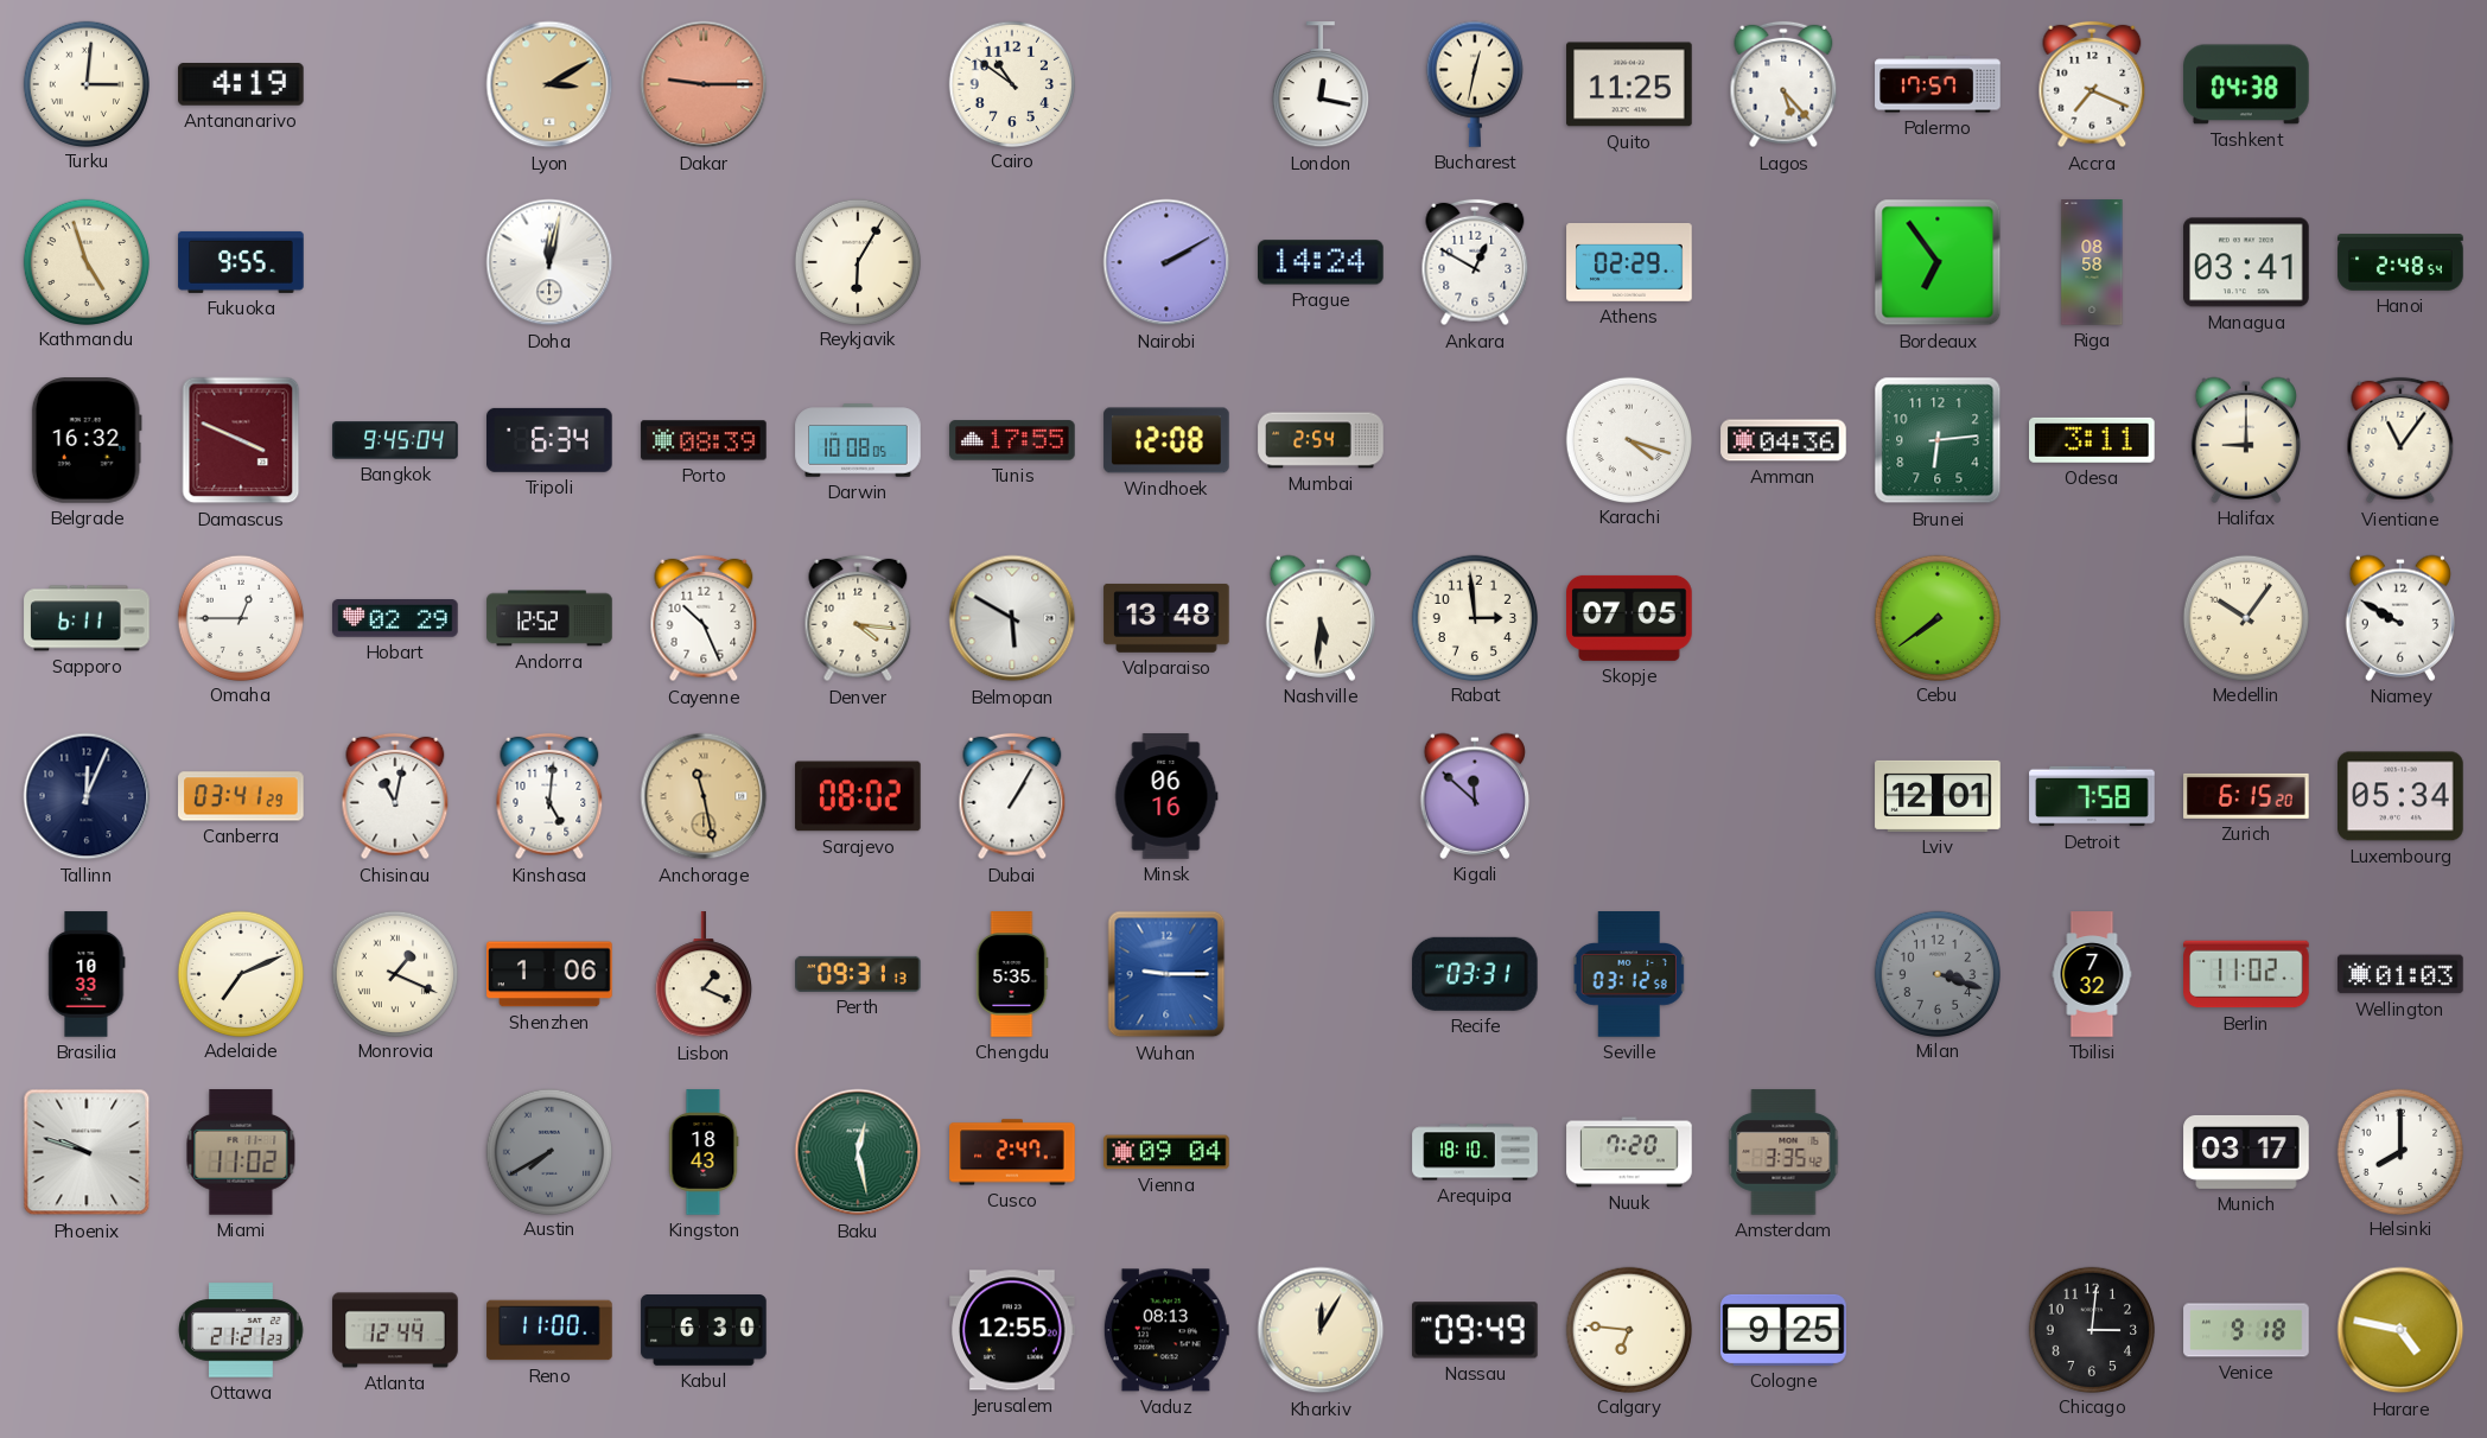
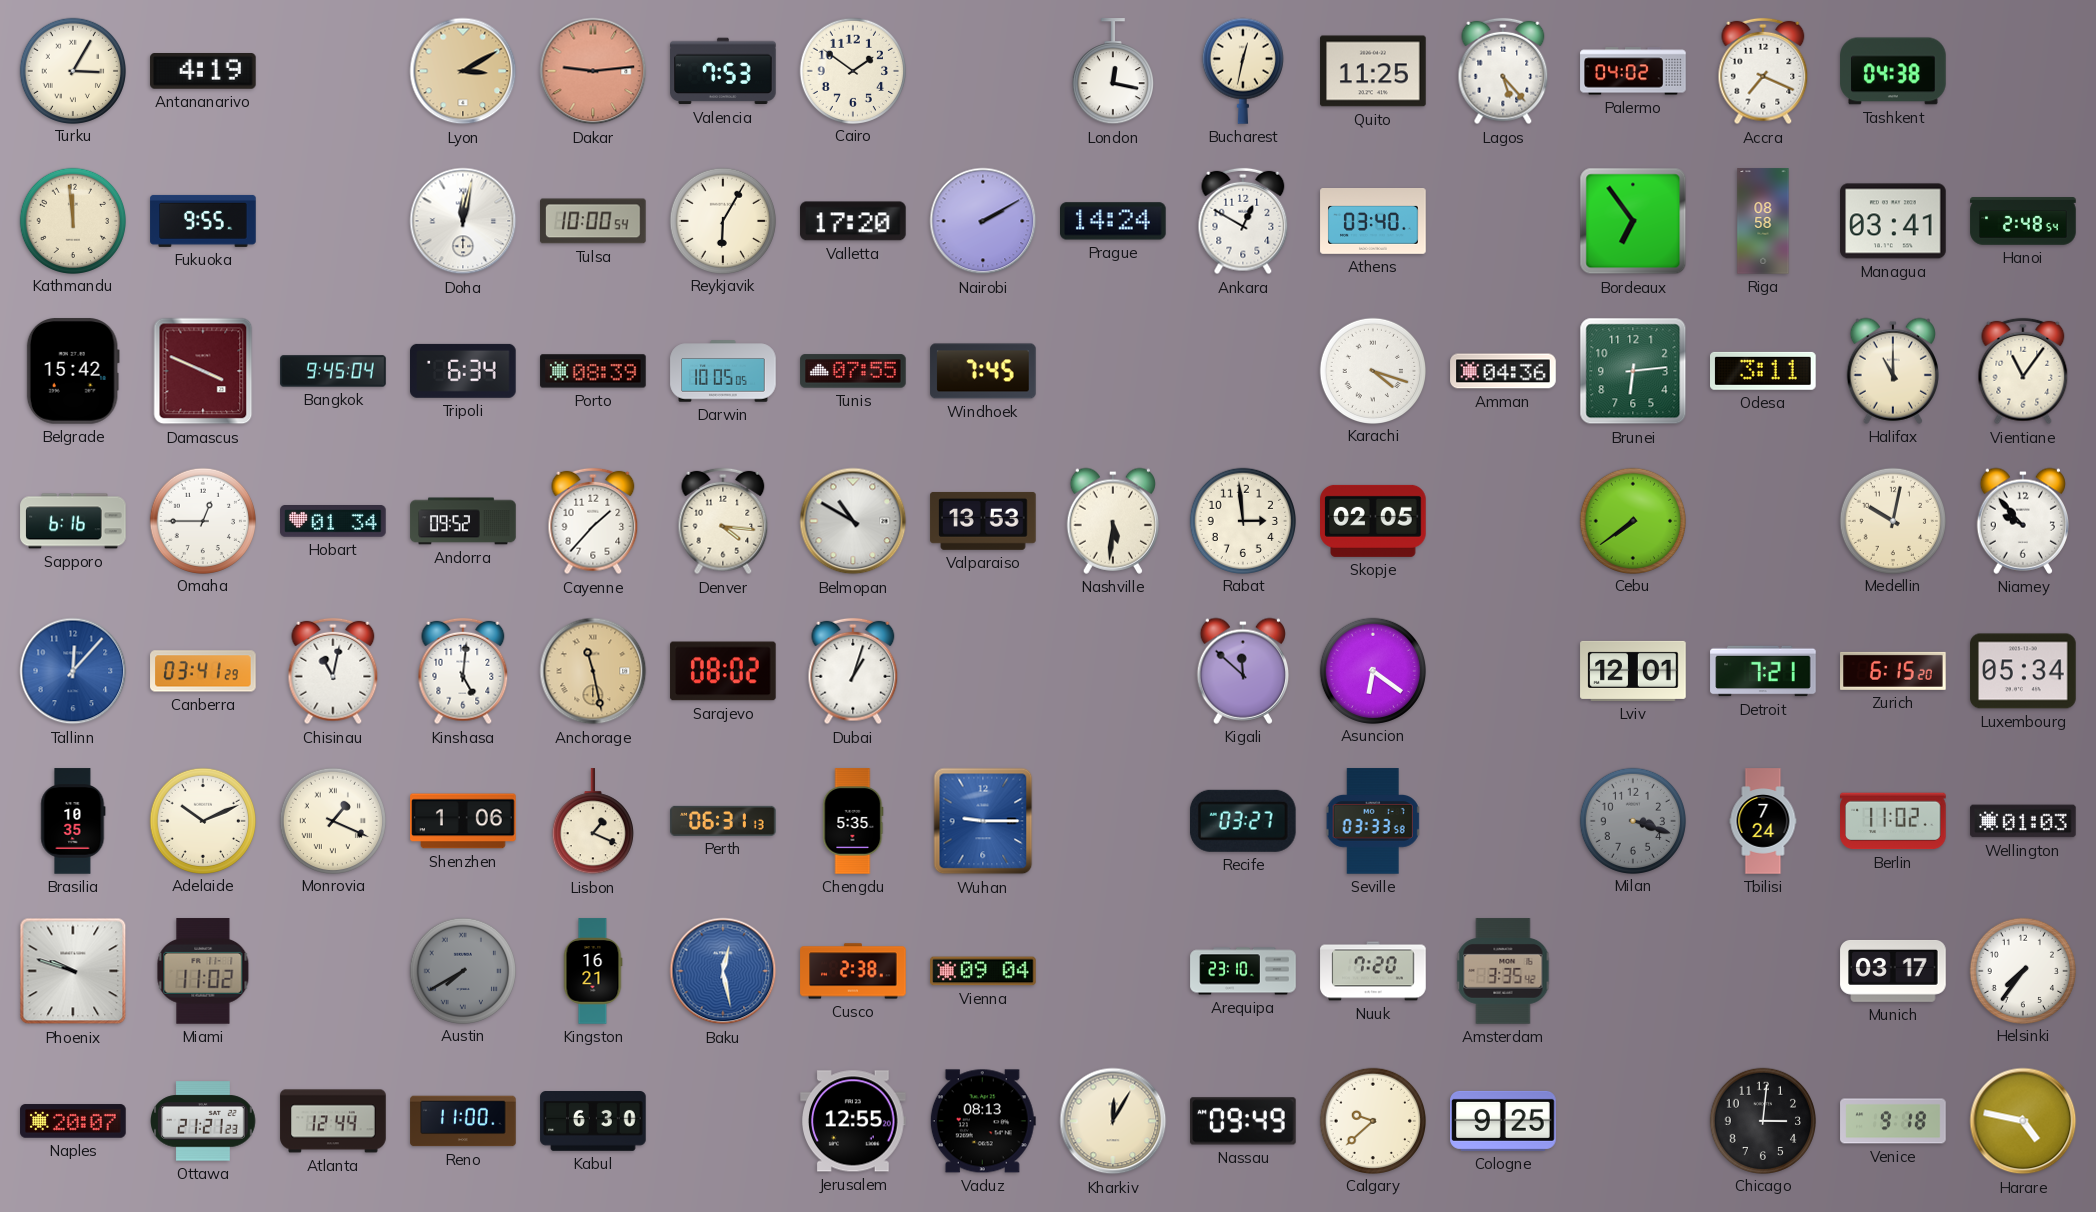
Turku: 3:01 -> 3:05
Dakar: 9:15 -> 9:14
Valencia: none -> 7:53
Cairo: 10:51 -> 1:51
Palermo: 17:57 -> 04:02
Kathmandu: 4:57 -> 11:59
Tulsa: none -> 10:00
Valletta: none -> 17:20
Athens: 02:29 -> 03:40
Belgrade: 16:32 -> 15:42
Darwin: 10:08 -> 10:05
Tunis: 17:55 -> 07:55
Windhoek: 12:08 -> 7:45
Mumbai: 2:54 -> none
Halifax: 9:00 -> 11:00
Sapporo: 6:11 -> 6:16
Hobart: 02:29 -> 01:34
Andorra: 12:52 -> 09:52
Cayenne: 10:26 -> 1:37
Belmopan: 5:50 -> 10:50
Valparaiso: 13:48 -> 13:53
Skopje: 07:05 -> 02:05
Medellin: 10:06 -> 10:02
Niamey: 9:50 -> 9:53
Tallinn: 12:04 -> 12:07
Tallinn dial: navy -> blue
Dubai: 1:05 -> 1:03
Minsk: 06:16 -> none
Asuncion: none -> 6:21
Detroit: 7:58 -> 7:21
Brasilia: 10:33 -> 10:35
Adelaide: 7:11 -> 10:11
Perth: 09:31 -> 06:31
Recife: 03:31 -> 03:27
Seville: 03:12 -> 03:33
Tbilisi: 7:32 -> 7:24
Kingston: 18:43 -> 16:21
Baku dial: green -> blue
Cusco: 2:47 -> 2:38
Arequipa: 18:10 -> 23:10
Helsinki: 8:00 -> 7:36
Naples: none -> 20:07
Calgary: 6:46 -> 9:38
